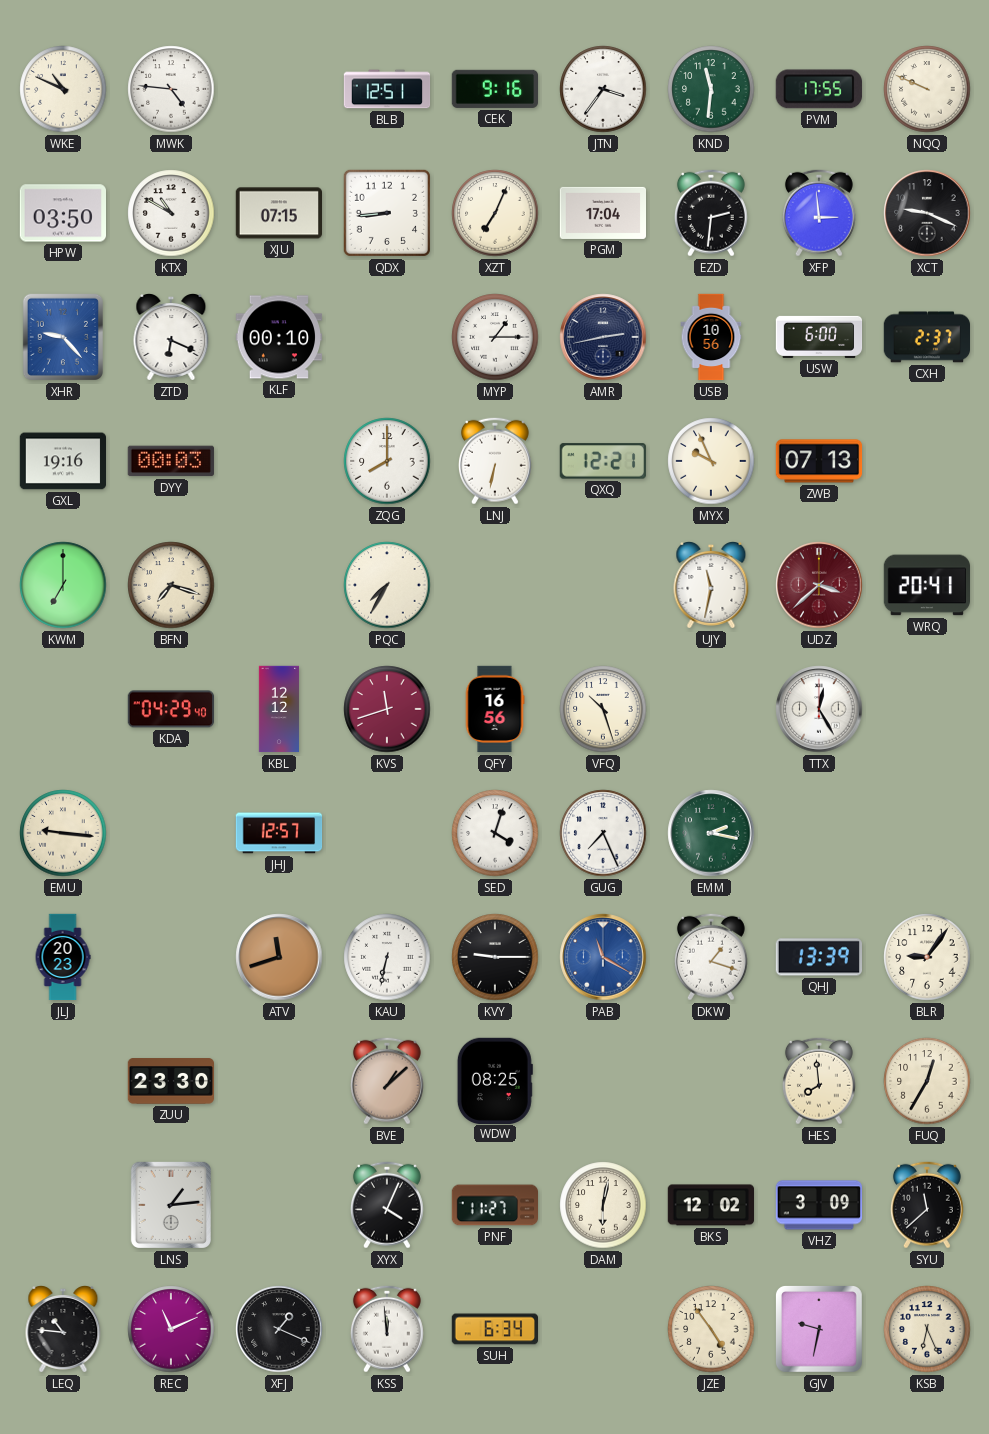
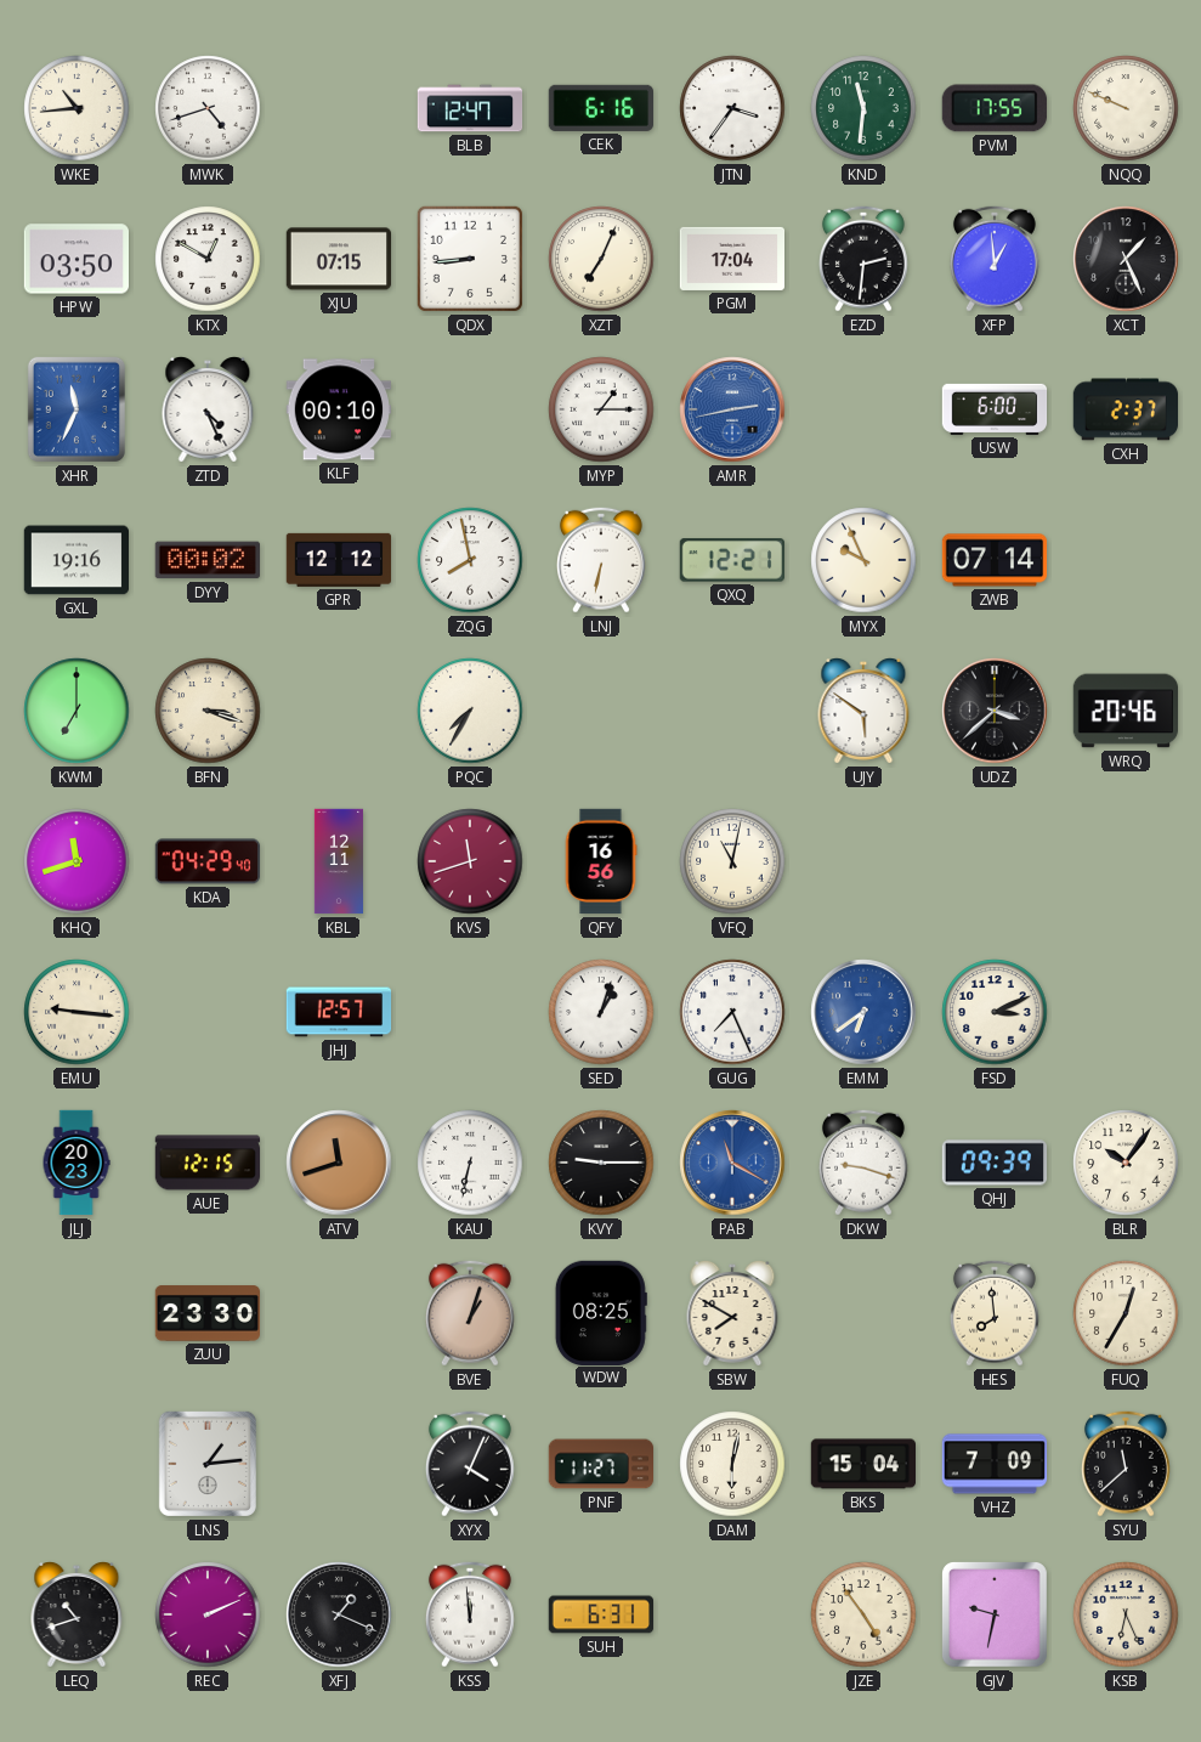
WKE: 10:49 -> 10:44
MWK: 4:46 -> 4:42
BLB: 12:51 -> 12:47
CEK: 9:16 -> 6:16
KTX: 10:50 -> 12:50
XFP: 2:59 -> 12:59
XCT: 9:19 -> 1:26
XHR: 9:23 -> 11:34
ZTD: 6:19 -> 4:26
AMR dial: navy -> blue
USB: 10:56 -> none
DYY: 00:03 -> 00:02
GPR: none -> 12:12
ZQG: 8:00 -> 7:58
ZWB: 07:13 -> 07:14
BFN: 7:18 -> 3:18
UJY: 11:32 -> 5:51
UDZ dial: burgundy -> black
WRQ: 20:41 -> 20:46
KHQ: none -> 11:42
KBL: 12:12 -> 12:11
VFQ: 10:27 -> 11:02
TTX: 12:25 -> none
SED: 4:03 -> 1:03
EMM: 2:17 -> 6:39
EMM dial: green -> blue
FSD: none -> 3:11
AUE: none -> 12:15
DKW: 1:18 -> 9:18
QHJ: 13:39 -> 09:39
BLR: 9:06 -> 10:06
BVE: 1:08 -> 1:03
SBW: none -> 7:50
BKS: 12:02 -> 15:04
VHZ: 3:09 -> 7:09
LEQ: 10:46 -> 10:42
REC: 11:11 -> 2:11
SUH: 6:34 -> 6:31
